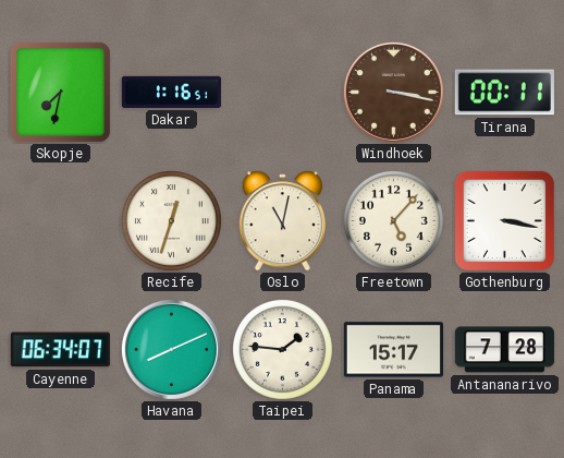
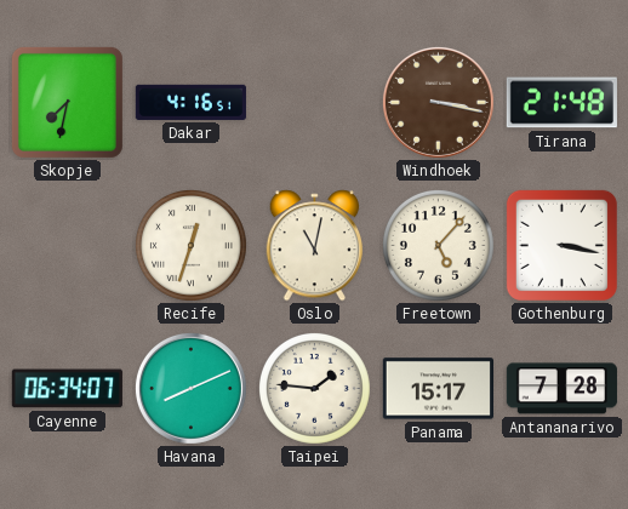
Dakar: 1:16 -> 4:16
Tirana: 00:11 -> 21:48
